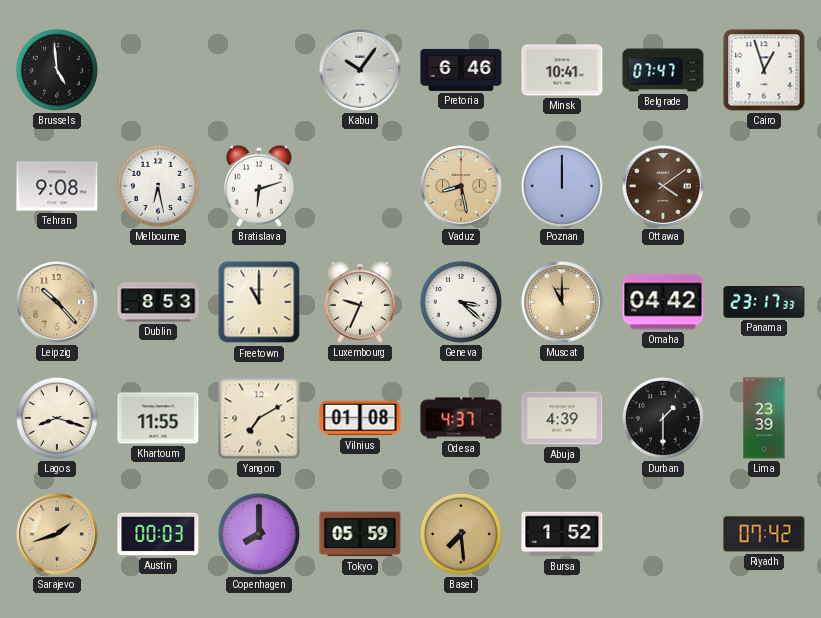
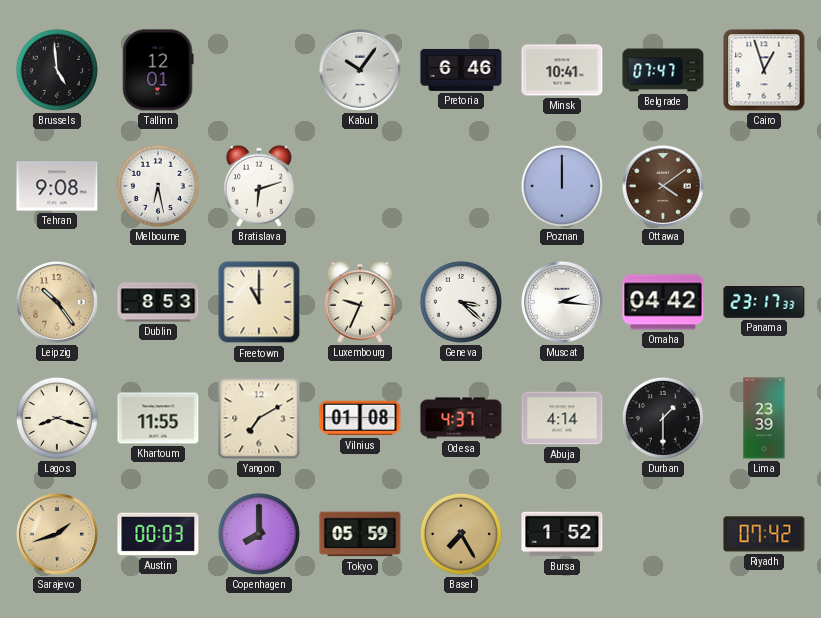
Tallinn: none -> 12:01
Vaduz: 8:28 -> none
Leipzig: 10:23 -> 10:24
Muscat: 11:00 -> 2:16
Muscat dial: champagne -> white
Abuja: 4:39 -> 4:14
Basel: 7:29 -> 7:25
